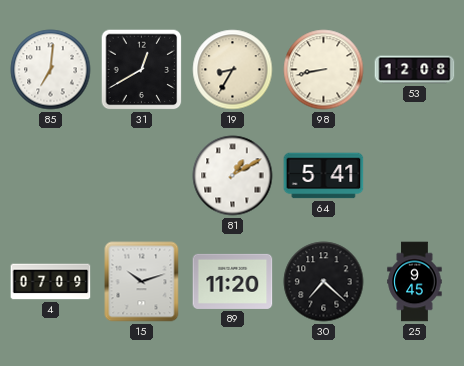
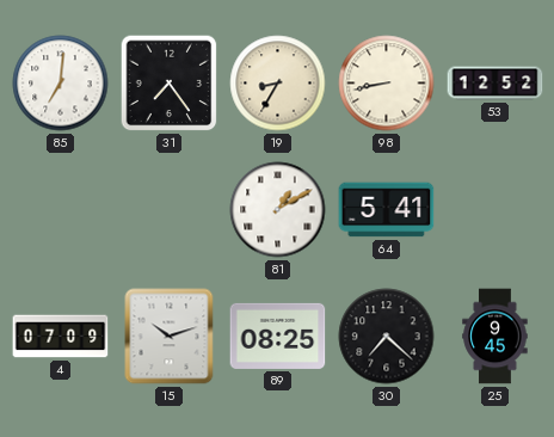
31: 12:40 -> 7:24
53: 12:08 -> 12:52
89: 11:20 -> 08:25
